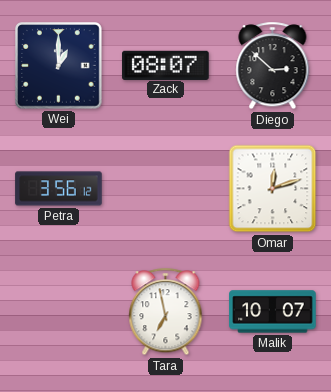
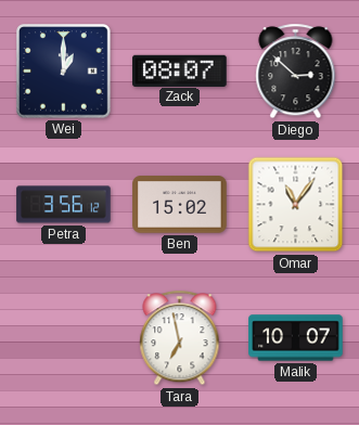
Ben: none -> 15:02
Omar: 12:12 -> 11:06
